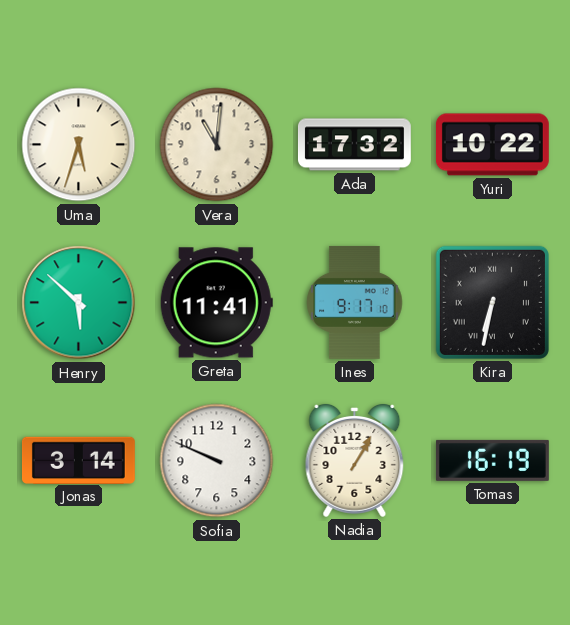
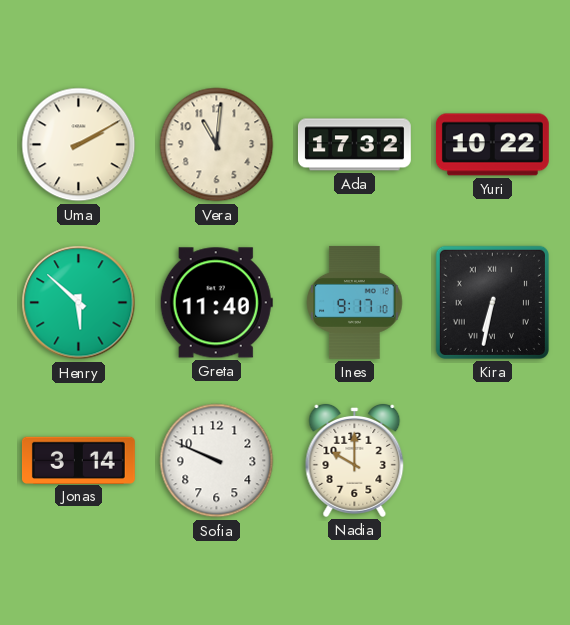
Uma: 5:33 -> 2:10
Greta: 11:41 -> 11:40
Nadia: 1:05 -> 10:00
Tomas: 16:19 -> none
